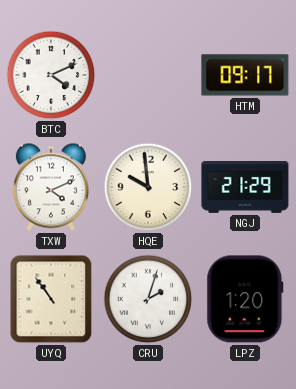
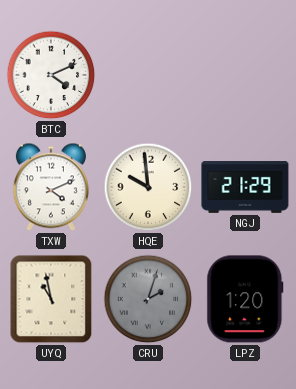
HTM: 09:17 -> none
UYQ: 10:54 -> 10:58
CRU dial: white -> grey
